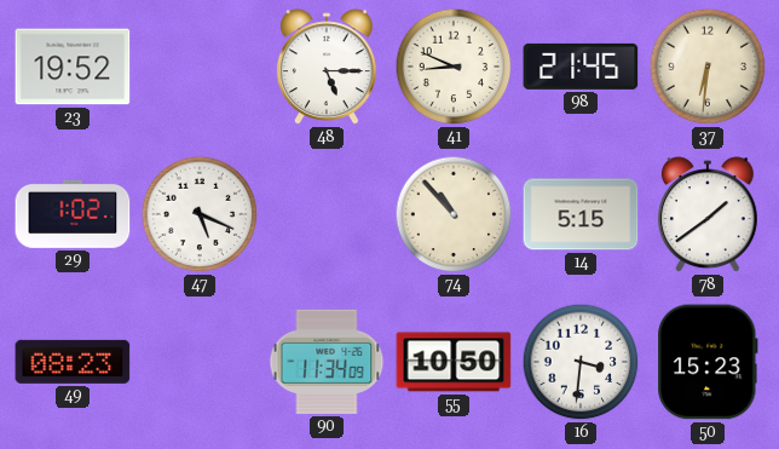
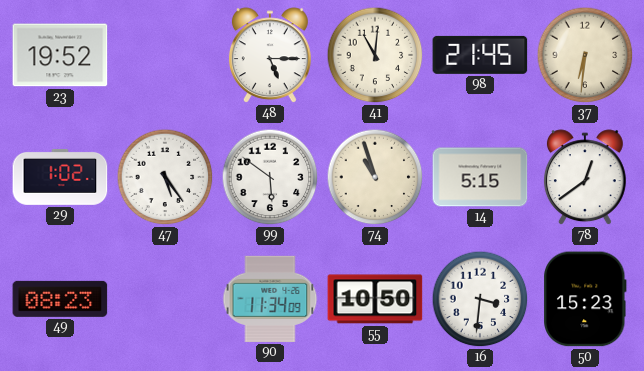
41: 8:49 -> 11:01
47: 5:19 -> 5:24
99: none -> 5:51
74: 10:53 -> 10:57
78: 1:39 -> 12:39
